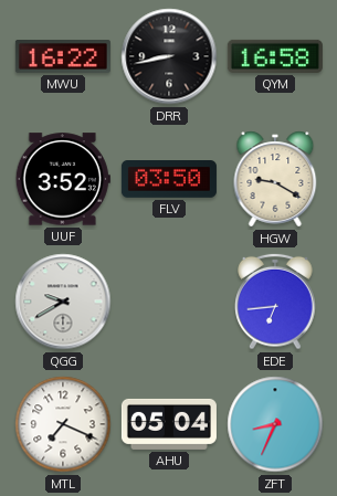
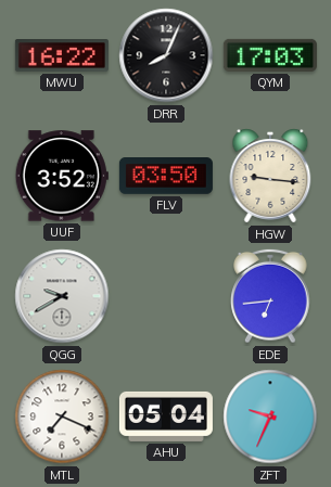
DRR: 8:43 -> 8:04
QYM: 16:58 -> 17:03
HGW: 9:20 -> 9:16
ZFT: 8:34 -> 9:34
